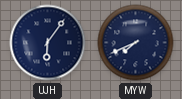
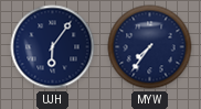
MYW: 7:41 -> 7:36
